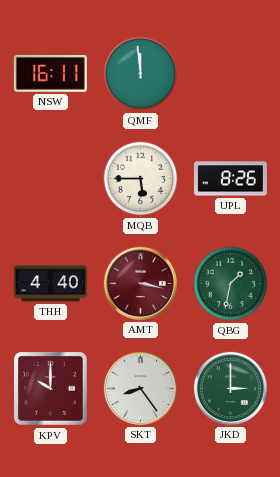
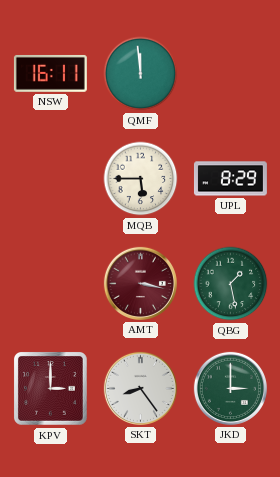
UPL: 8:26 -> 8:29
THH: 4:40 -> none
QBG: 1:32 -> 1:28
KPV: 10:00 -> 3:00
